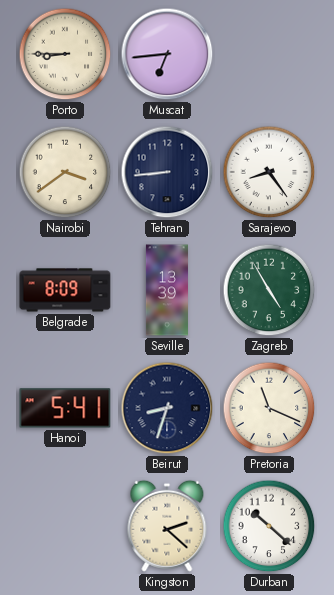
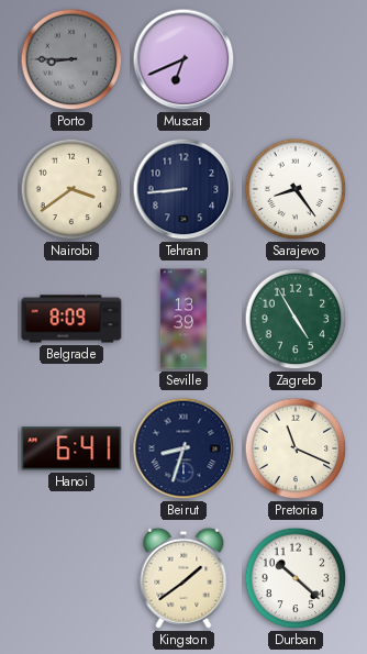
Porto dial: cream -> grey
Muscat: 6:44 -> 6:41
Hanoi: 5:41 -> 6:41
Kingston: 2:22 -> 1:39
